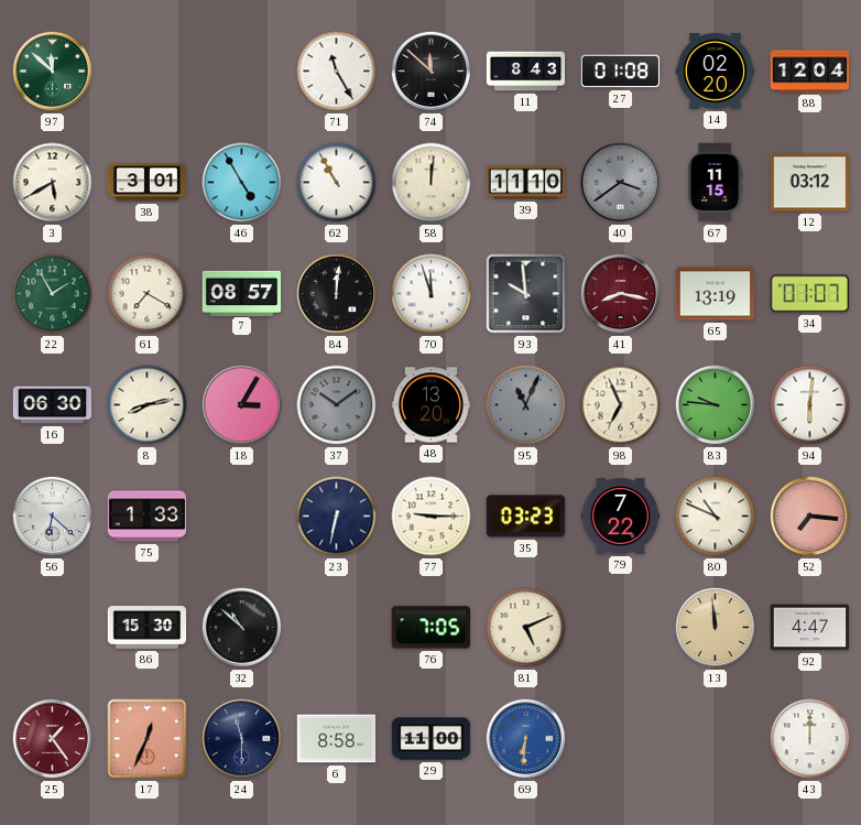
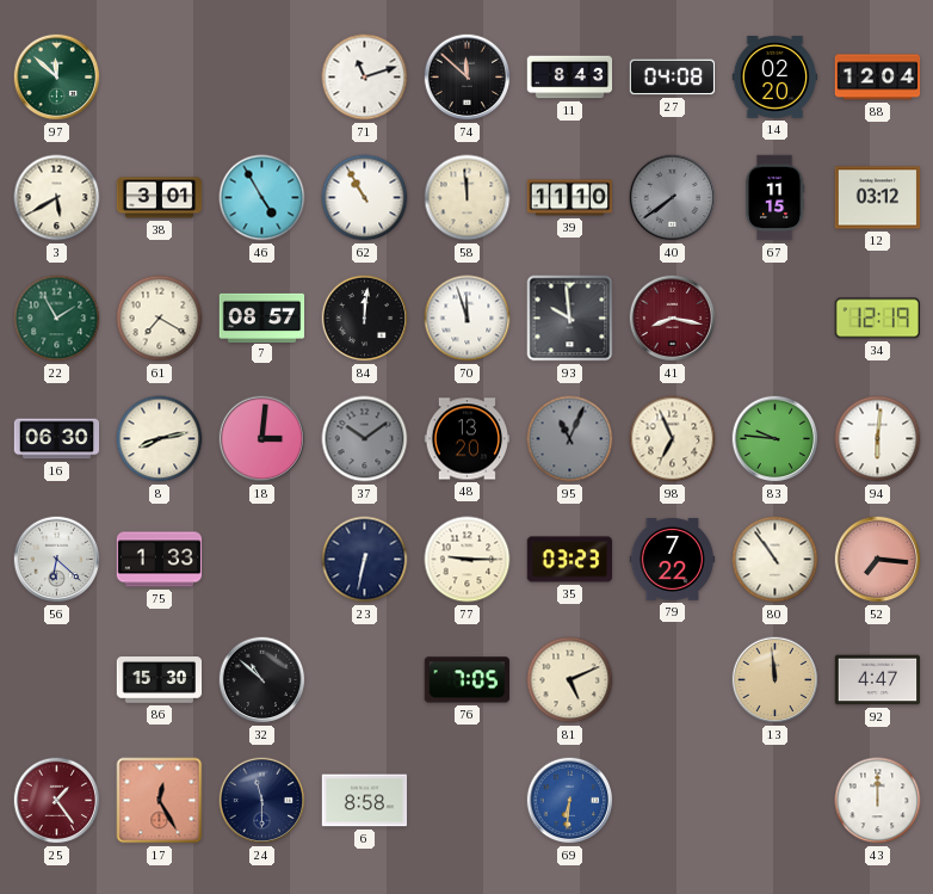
71: 11:25 -> 11:12
27: 01:08 -> 04:08
58: 12:01 -> 11:59
40: 3:39 -> 7:39
65: 13:19 -> none
34: 01:07 -> 12:19
18: 3:05 -> 3:01
80: 10:49 -> 10:54
17: 12:34 -> 12:25
29: 11:00 -> none
